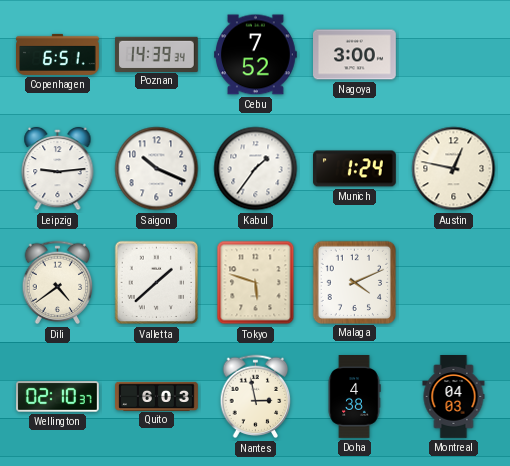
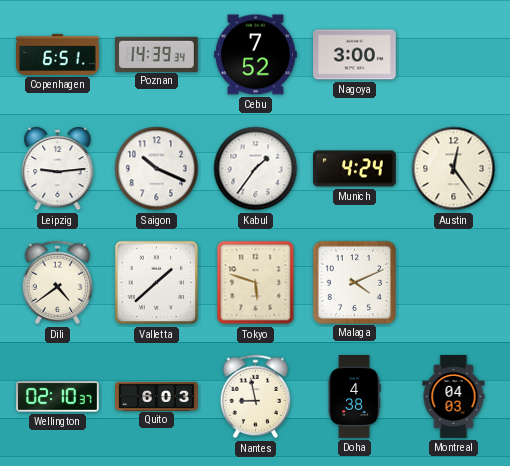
Munich: 1:24 -> 4:24
Austin: 12:47 -> 12:24
Nantes: 2:58 -> 8:58
